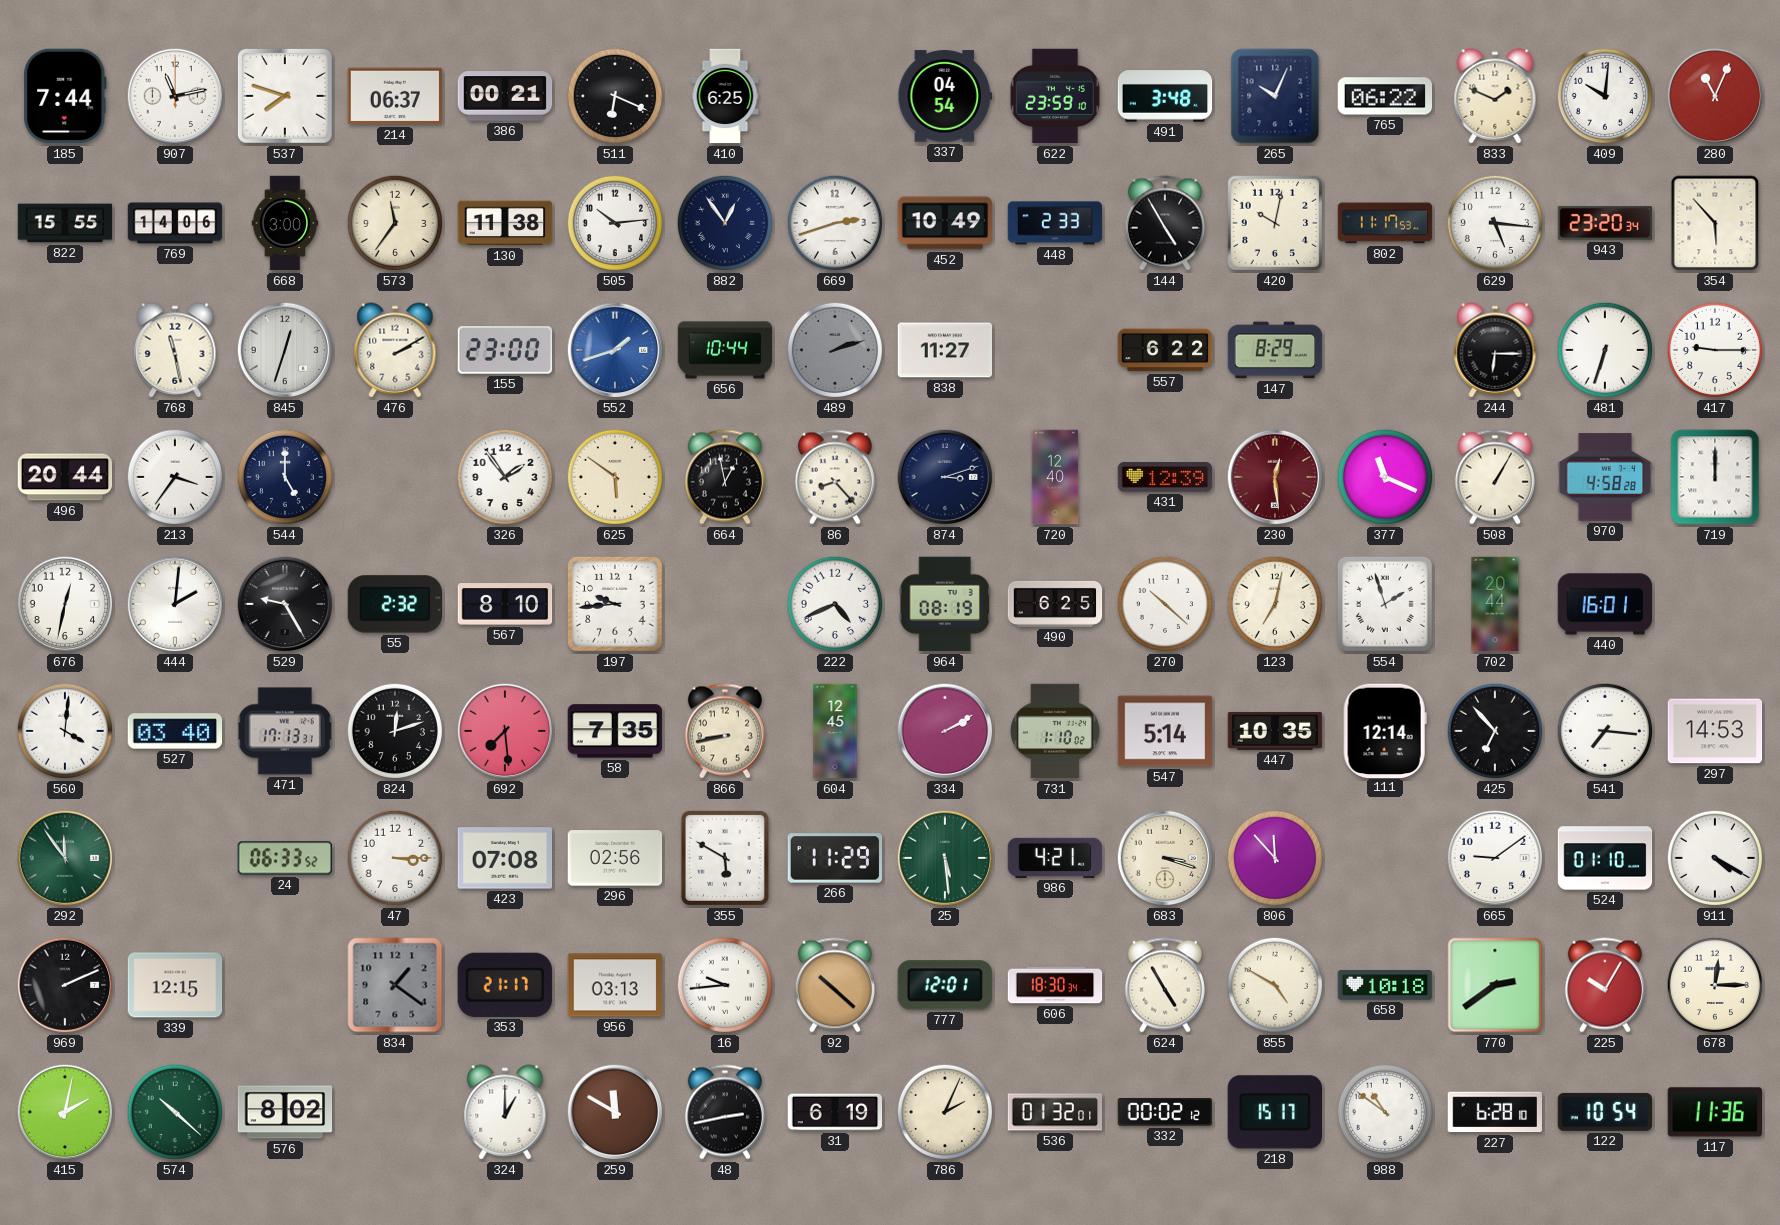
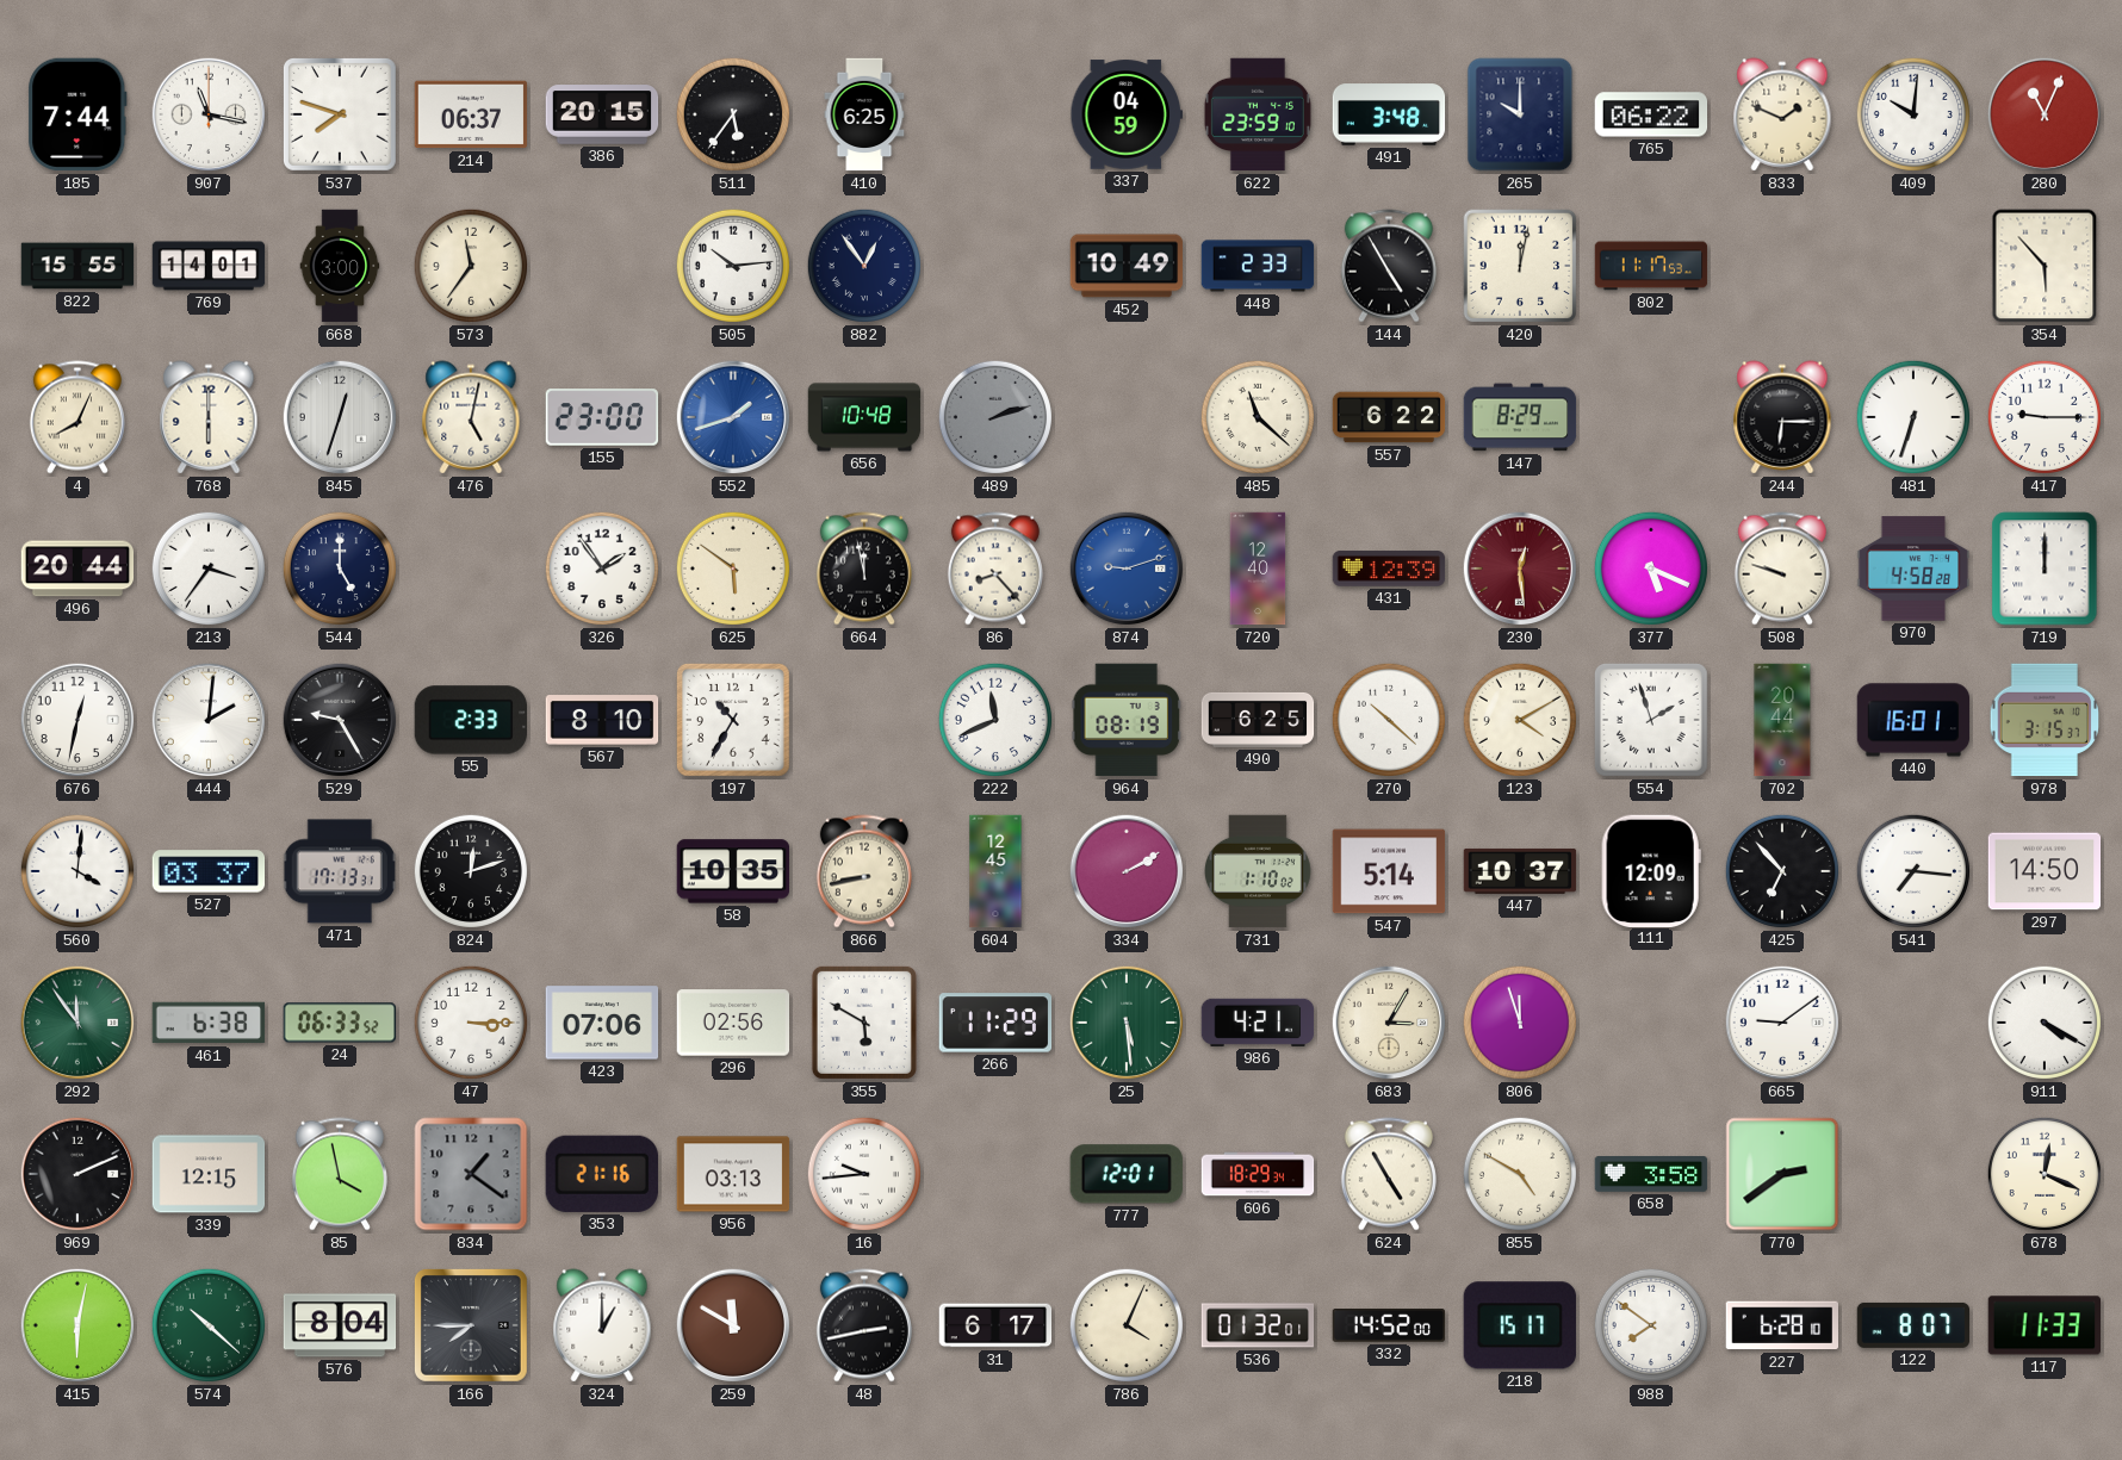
907: 11:13 -> 11:17
386: 00:21 -> 20:15
511: 6:19 -> 5:36
337: 04:54 -> 04:59
265: 10:04 -> 10:00
769: 14:06 -> 14:01
130: 11:38 -> none
669: 2:42 -> none
420: 10:02 -> 12:02
629: 5:16 -> none
943: 23:20 -> none
4: none -> 8:04
768: 11:28 -> 6:00
476: 2:10 -> 5:02
656: 10:44 -> 10:48
838: 11:27 -> none
485: none -> 11:22
664: 12:58 -> 11:58
874: 3:12 -> 9:12
874 dial: navy -> blue
377: 11:19 -> 5:19
508: 1:05 -> 9:48
55: 2:32 -> 2:33
197: 9:44 -> 10:35
222: 4:41 -> 11:41
123: 7:02 -> 4:10
978: none -> 3:15
527: 03:40 -> 03:37
692: 7:29 -> none
58: 7:35 -> 10:35
447: 10:35 -> 10:37
111: 12:14 -> 12:09
297: 14:53 -> 14:50
461: none -> 6:38
423: 07:08 -> 07:06
683: 3:18 -> 3:05
806: 11:53 -> 11:57
524: 01:10 -> none
85: none -> 3:58
353: 21:17 -> 21:16
92: 10:22 -> none
606: 18:30 -> 18:29
658: 10:18 -> 3:58
225: 10:05 -> none
678: 12:15 -> 12:19
415: 2:02 -> 6:02
576: 8:02 -> 8:04
166: none -> 7:45
31: 6:19 -> 6:17
786: 2:04 -> 4:04
332: 00:02 -> 14:52
988: 10:51 -> 7:51
122: 10:54 -> 8:07
117: 11:36 -> 11:33
